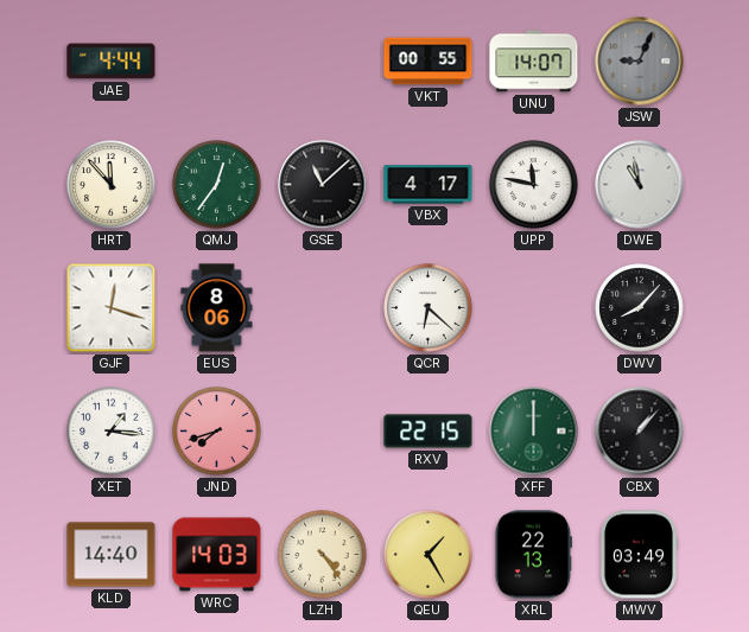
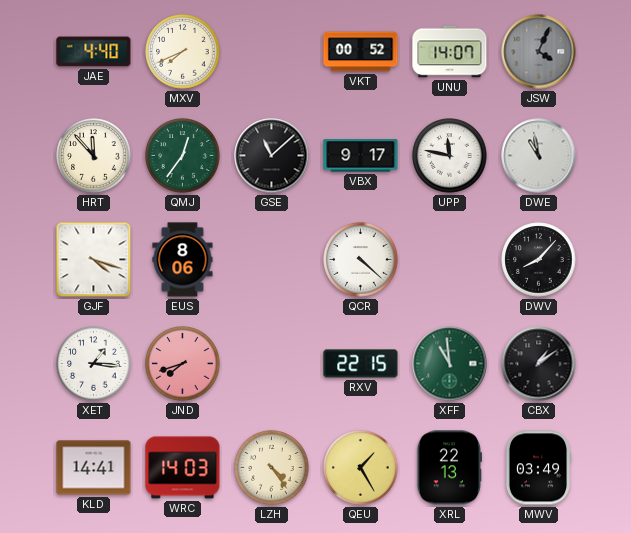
JAE: 4:44 -> 4:40
MXV: none -> 7:41
VKT: 00:55 -> 00:52
JSW: 9:04 -> 4:04
VBX: 4:17 -> 9:17
GJF: 12:18 -> 4:18
QCR: 6:22 -> 4:22
XFF: 12:00 -> 10:59
CBX: 1:07 -> 1:09
KLD: 14:40 -> 14:41
